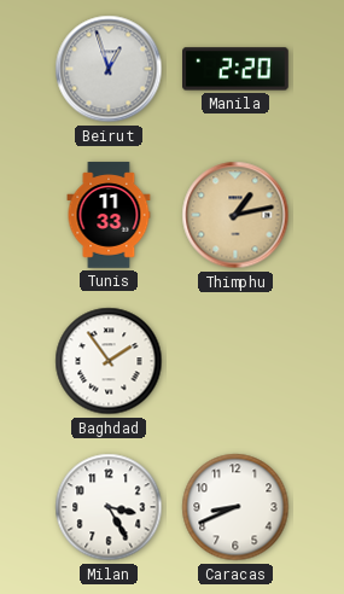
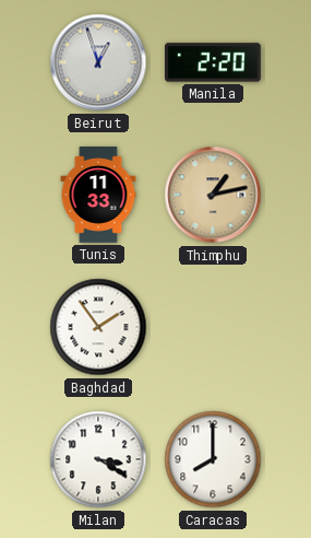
Milan: 3:25 -> 3:20
Caracas: 8:41 -> 8:00
